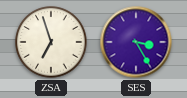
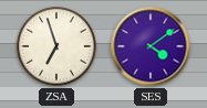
SES: 3:25 -> 4:09
